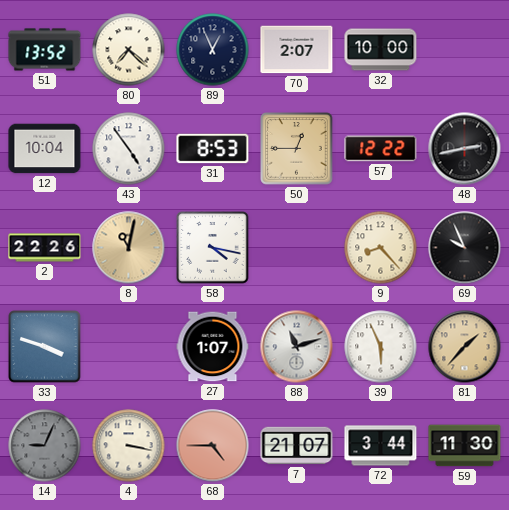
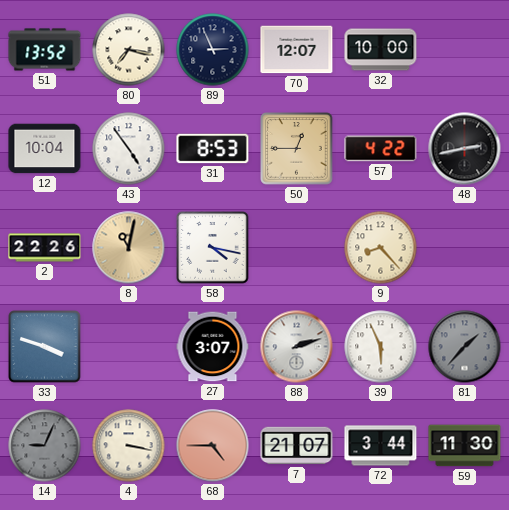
80: 7:22 -> 7:17
89: 12:56 -> 2:56
70: 2:07 -> 12:07
57: 12:22 -> 4:22
69: 9:56 -> none
27: 1:07 -> 3:07
88: 11:12 -> 2:12
81 dial: champagne -> grey
